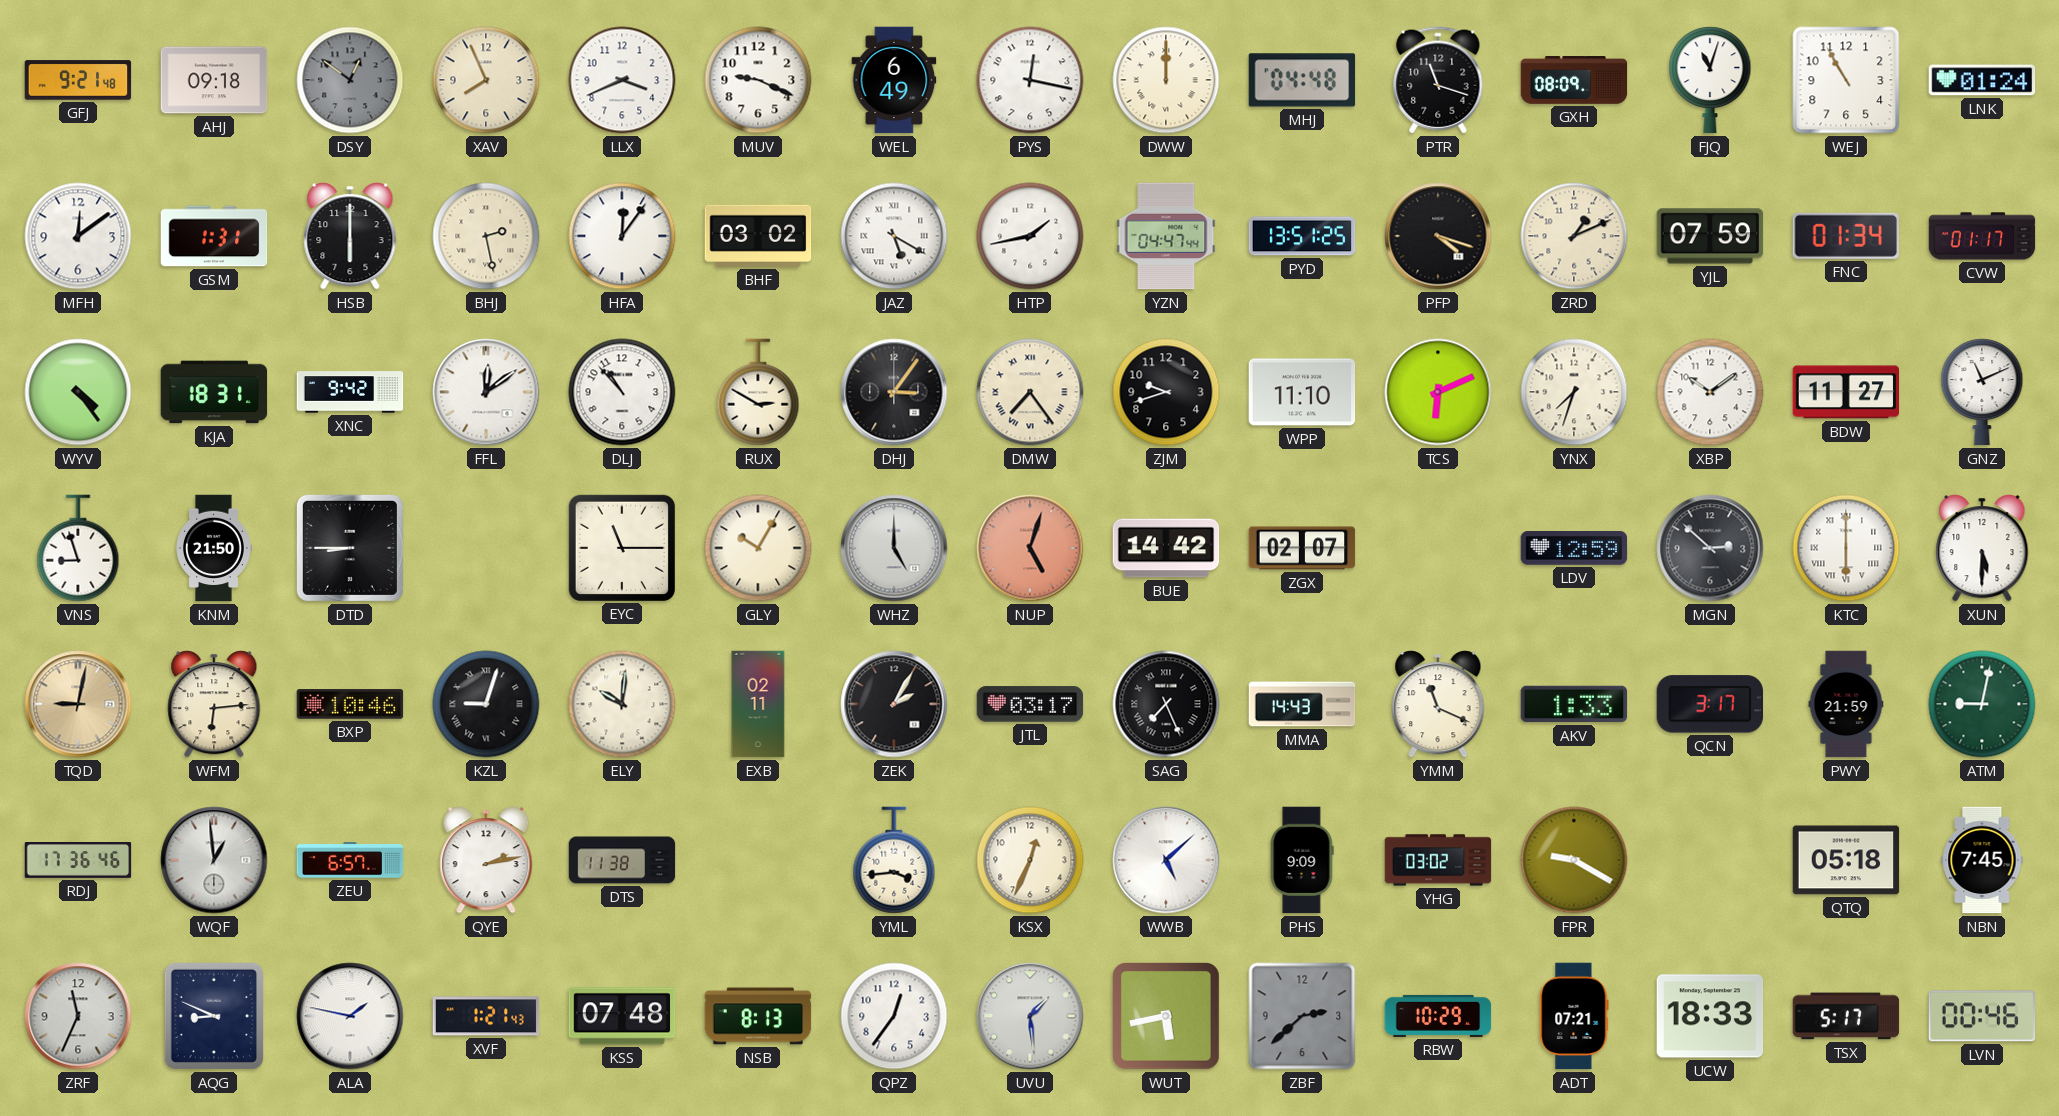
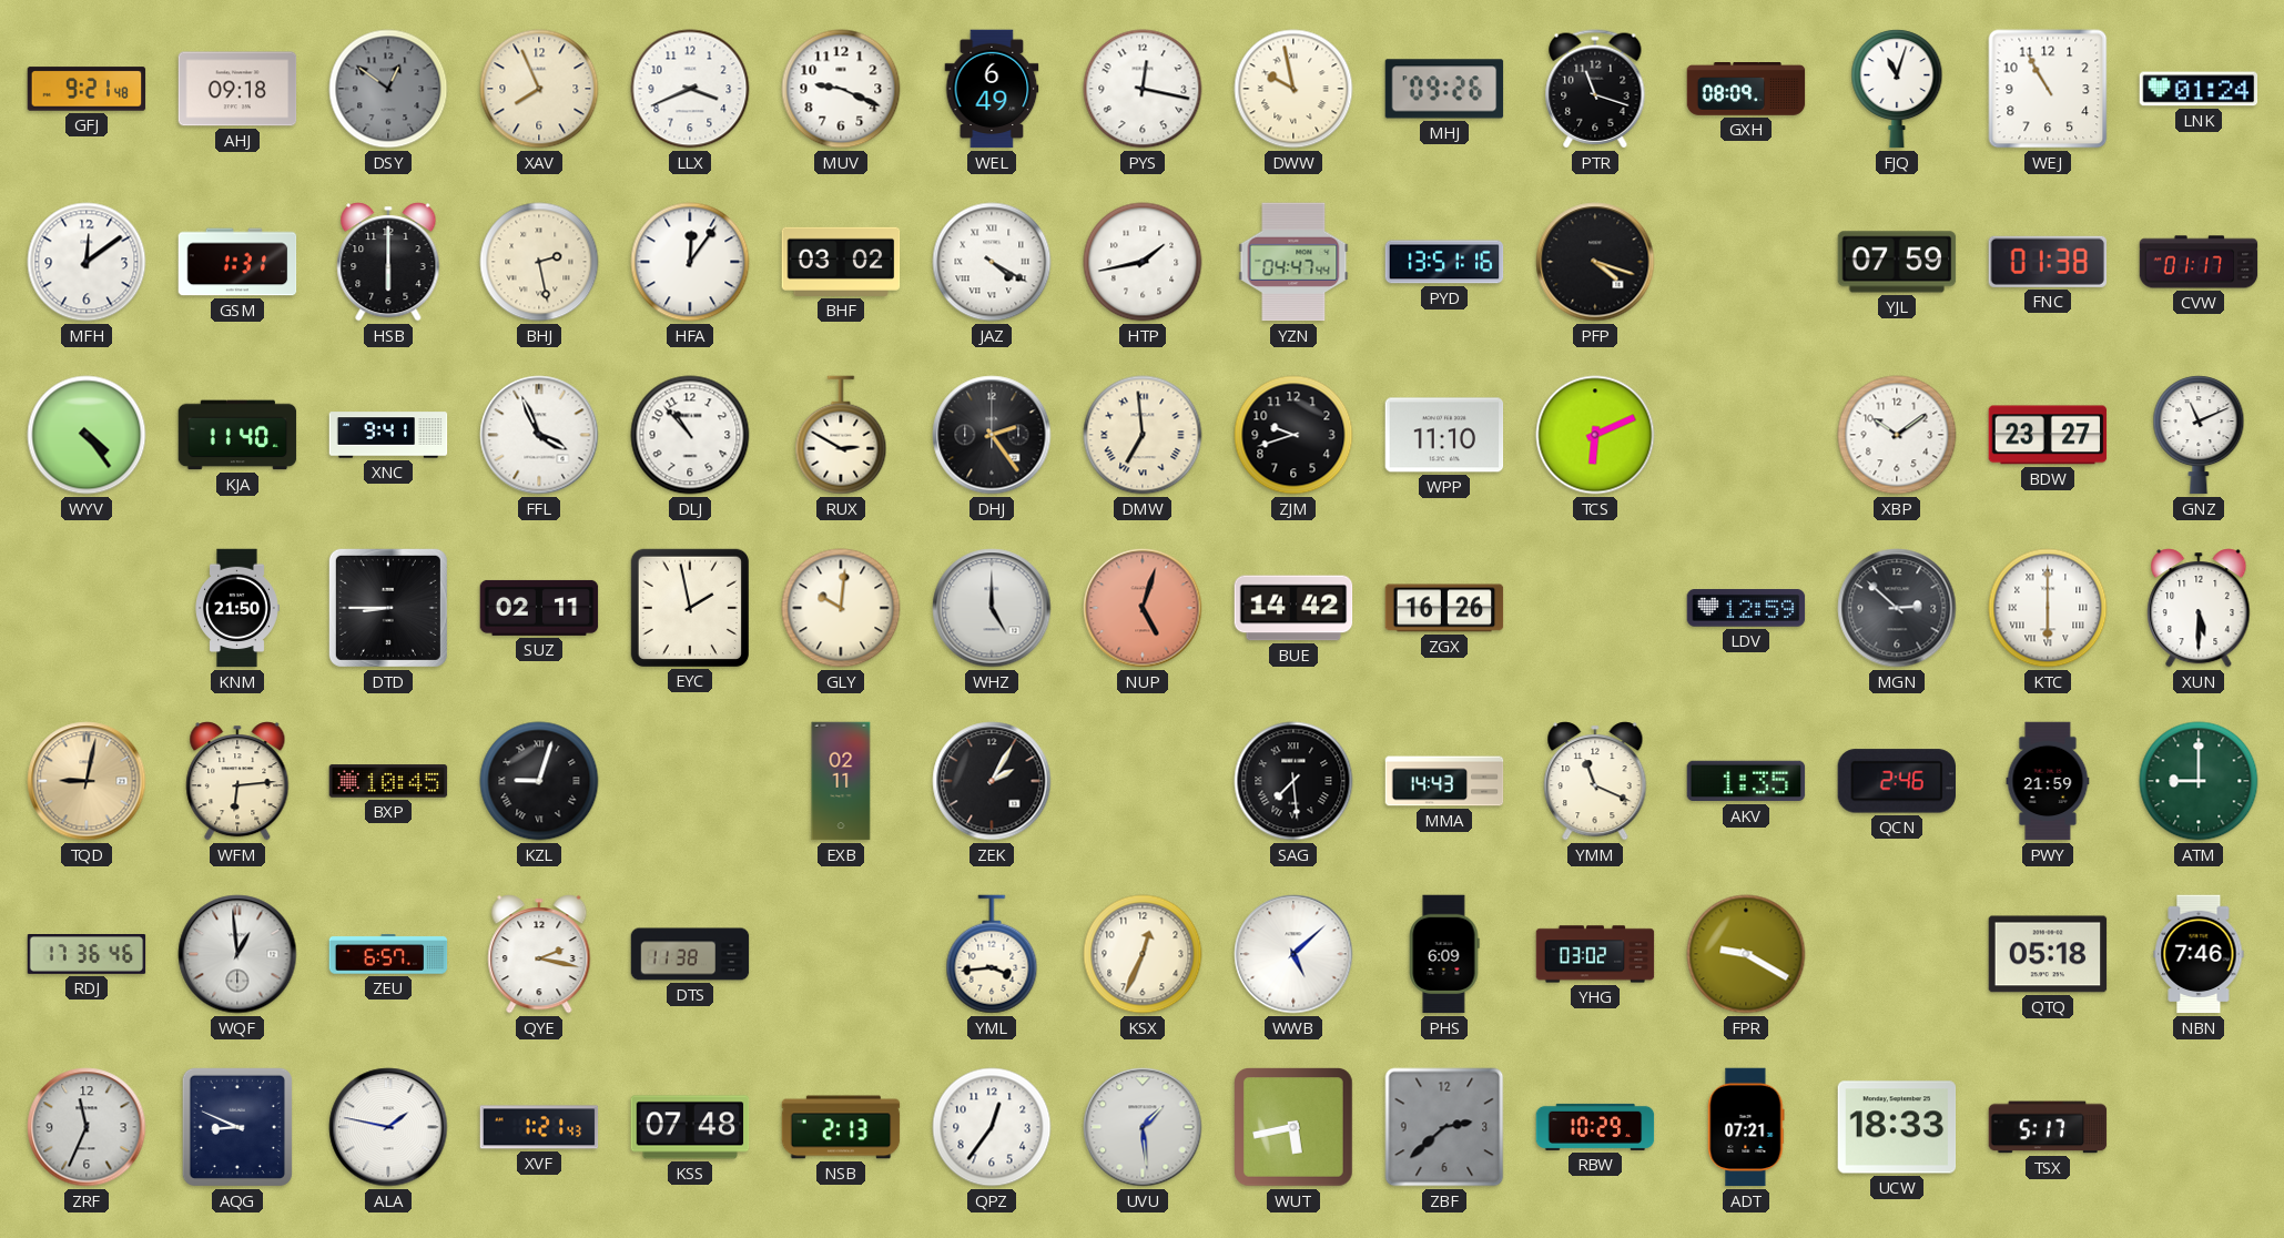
DWW: 12:00 -> 9:58
MHJ: 04:48 -> 09:26
JAZ: 5:20 -> 4:20
PYD: 13:51:25 -> 13:51:16
ZRD: 1:11 -> none
FNC: 01:34 -> 01:38
KJA: 18:31 -> 11:40
XNC: 9:42 -> 9:41
FFL: 12:09 -> 3:56
DHJ: 3:06 -> 2:24
DMW: 7:24 -> 6:59
YNX: 7:33 -> none
BDW: 11:27 -> 23:27
VNS: 8:57 -> none
SUZ: none -> 02:11
EYC: 11:15 -> 1:58
GLY: 10:05 -> 10:01
ZGX: 02:07 -> 16:26
BXP: 10:46 -> 10:45
ELY: 10:01 -> none
JTL: 03:17 -> none
SAG: 7:26 -> 7:29
AKV: 1:33 -> 1:35
QCN: 3:17 -> 2:46
ATM: 9:02 -> 9:00
QYE: 2:13 -> 2:17
PHS: 9:09 -> 6:09
NBN: 7:45 -> 7:46
NSB: 8:13 -> 2:13
LVN: 00:46 -> none
